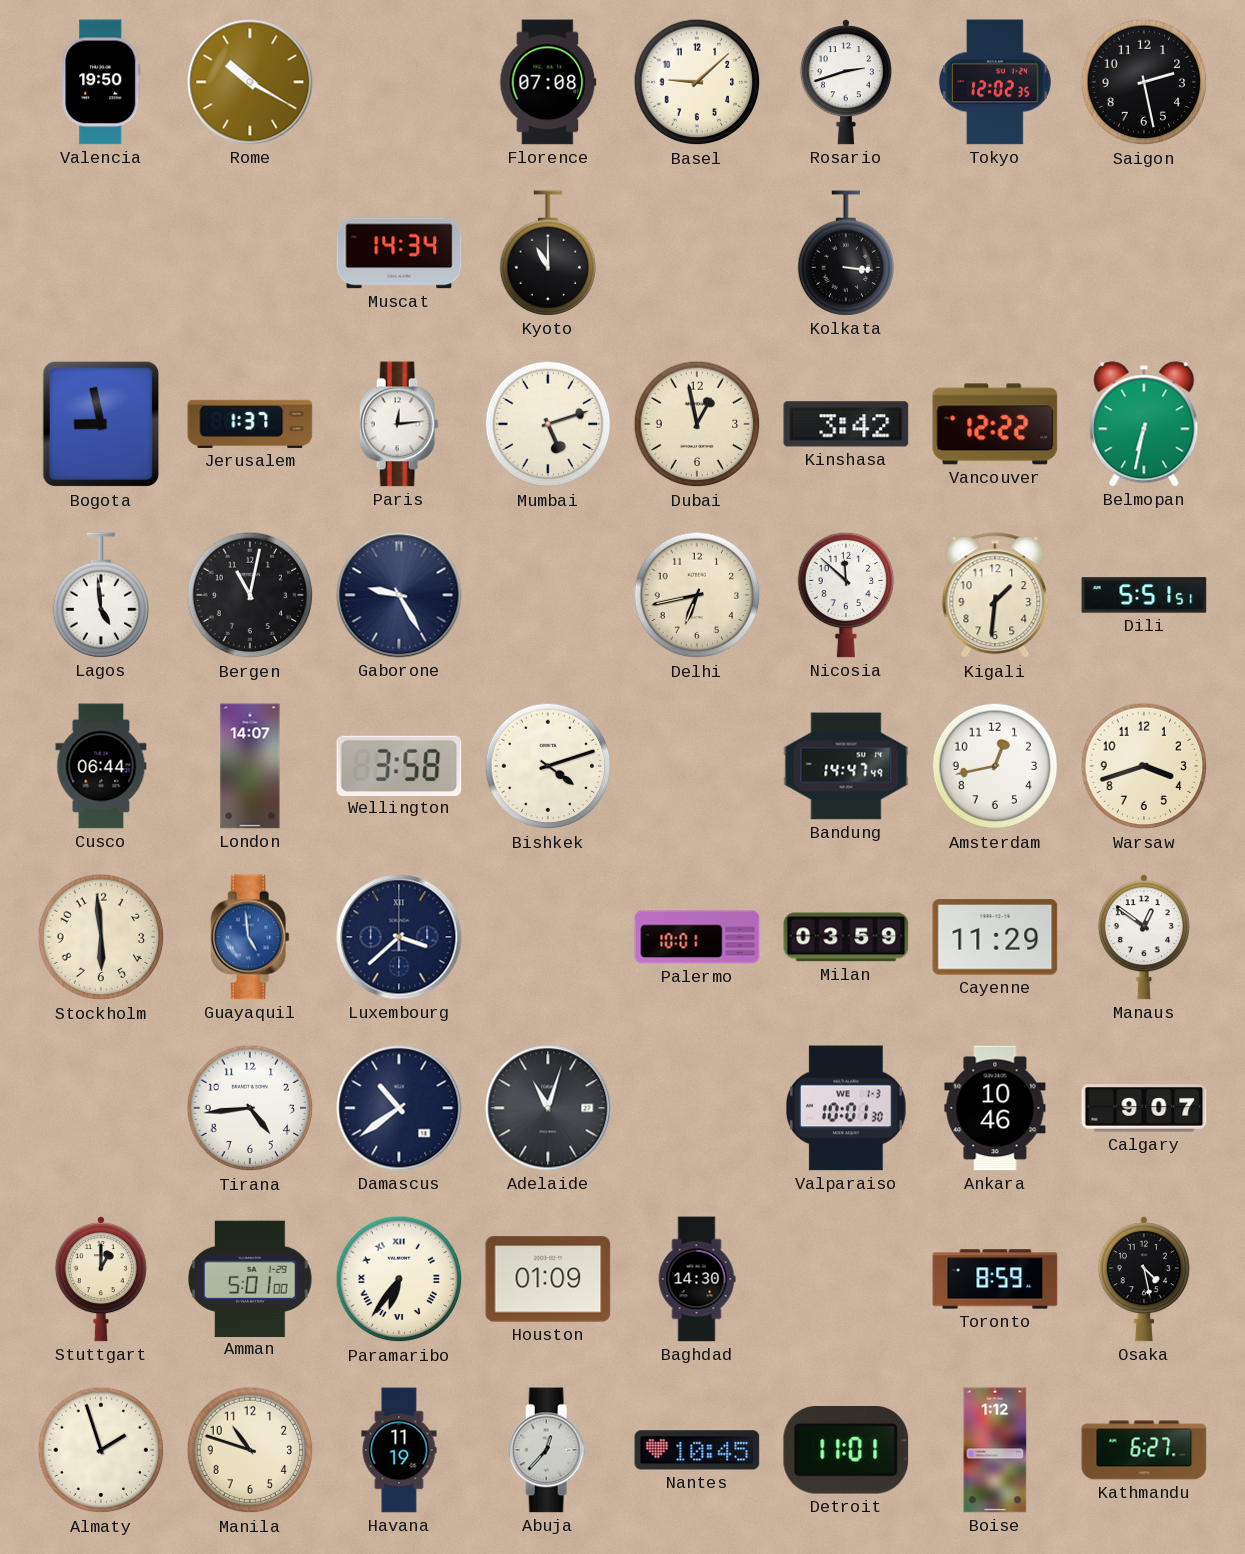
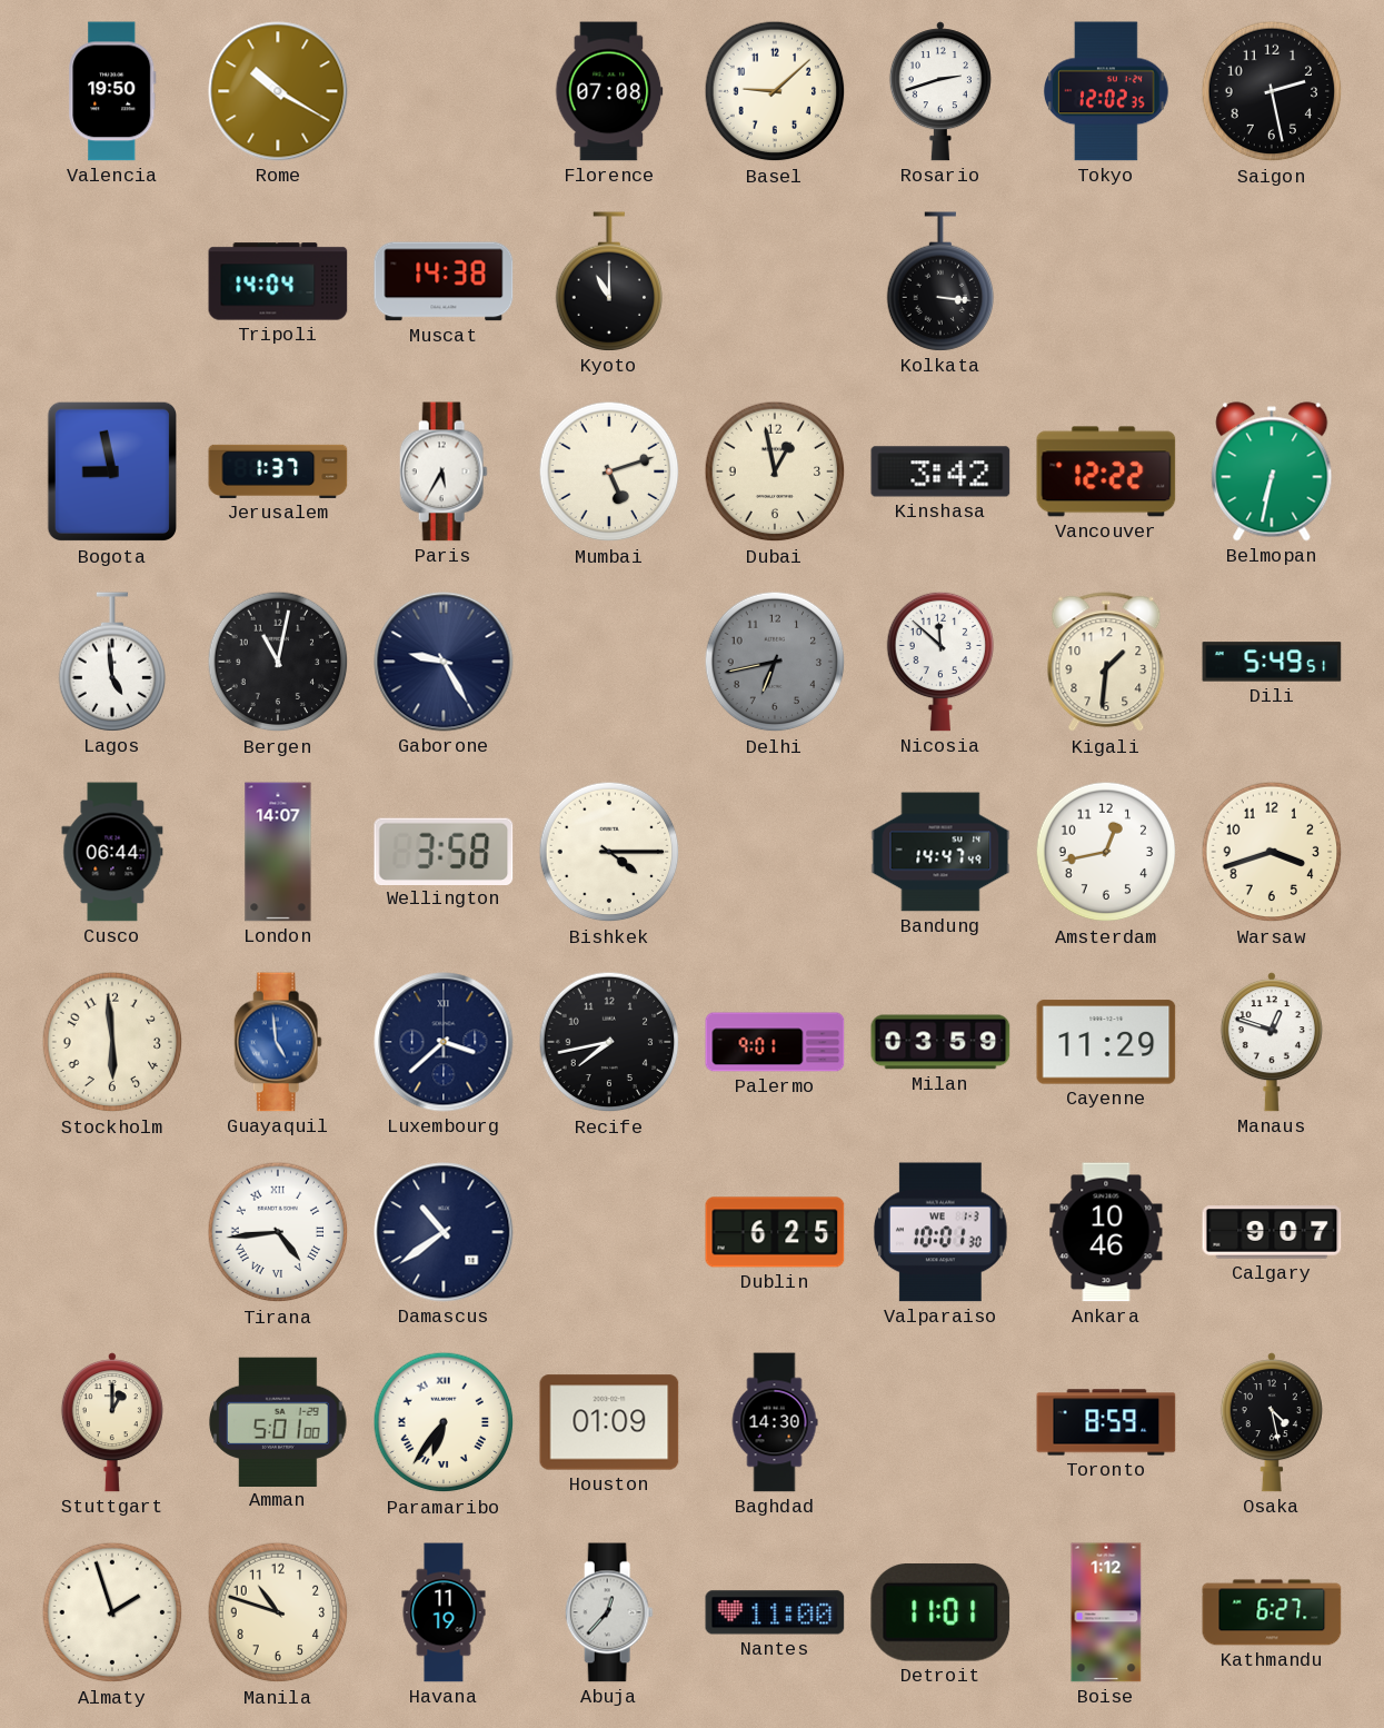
Tripoli: none -> 14:04
Muscat: 14:34 -> 14:38
Paris: 12:14 -> 5:35
Delhi dial: cream -> grey
Dili: 5:51 -> 5:49
Bishkek: 4:12 -> 4:15
Recife: none -> 7:43
Palermo: 10:01 -> 9:01
Manaus: 12:51 -> 12:48
Tirana numerals: Arabic -> Roman
Adelaide: 11:03 -> none
Dublin: none -> 6:25
Nantes: 10:45 -> 11:00
